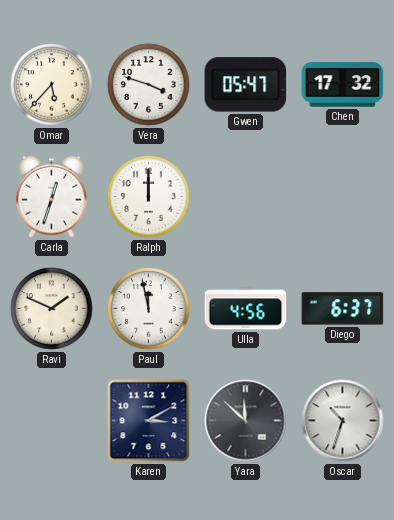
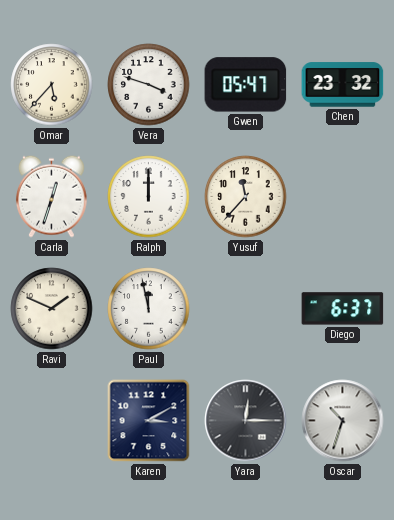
Chen: 17:32 -> 23:32
Yusuf: none -> 11:37
Ulla: 4:56 -> none
Yara: 11:52 -> 12:15
